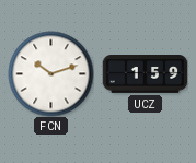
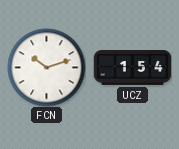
UCZ: 1:59 -> 1:54
